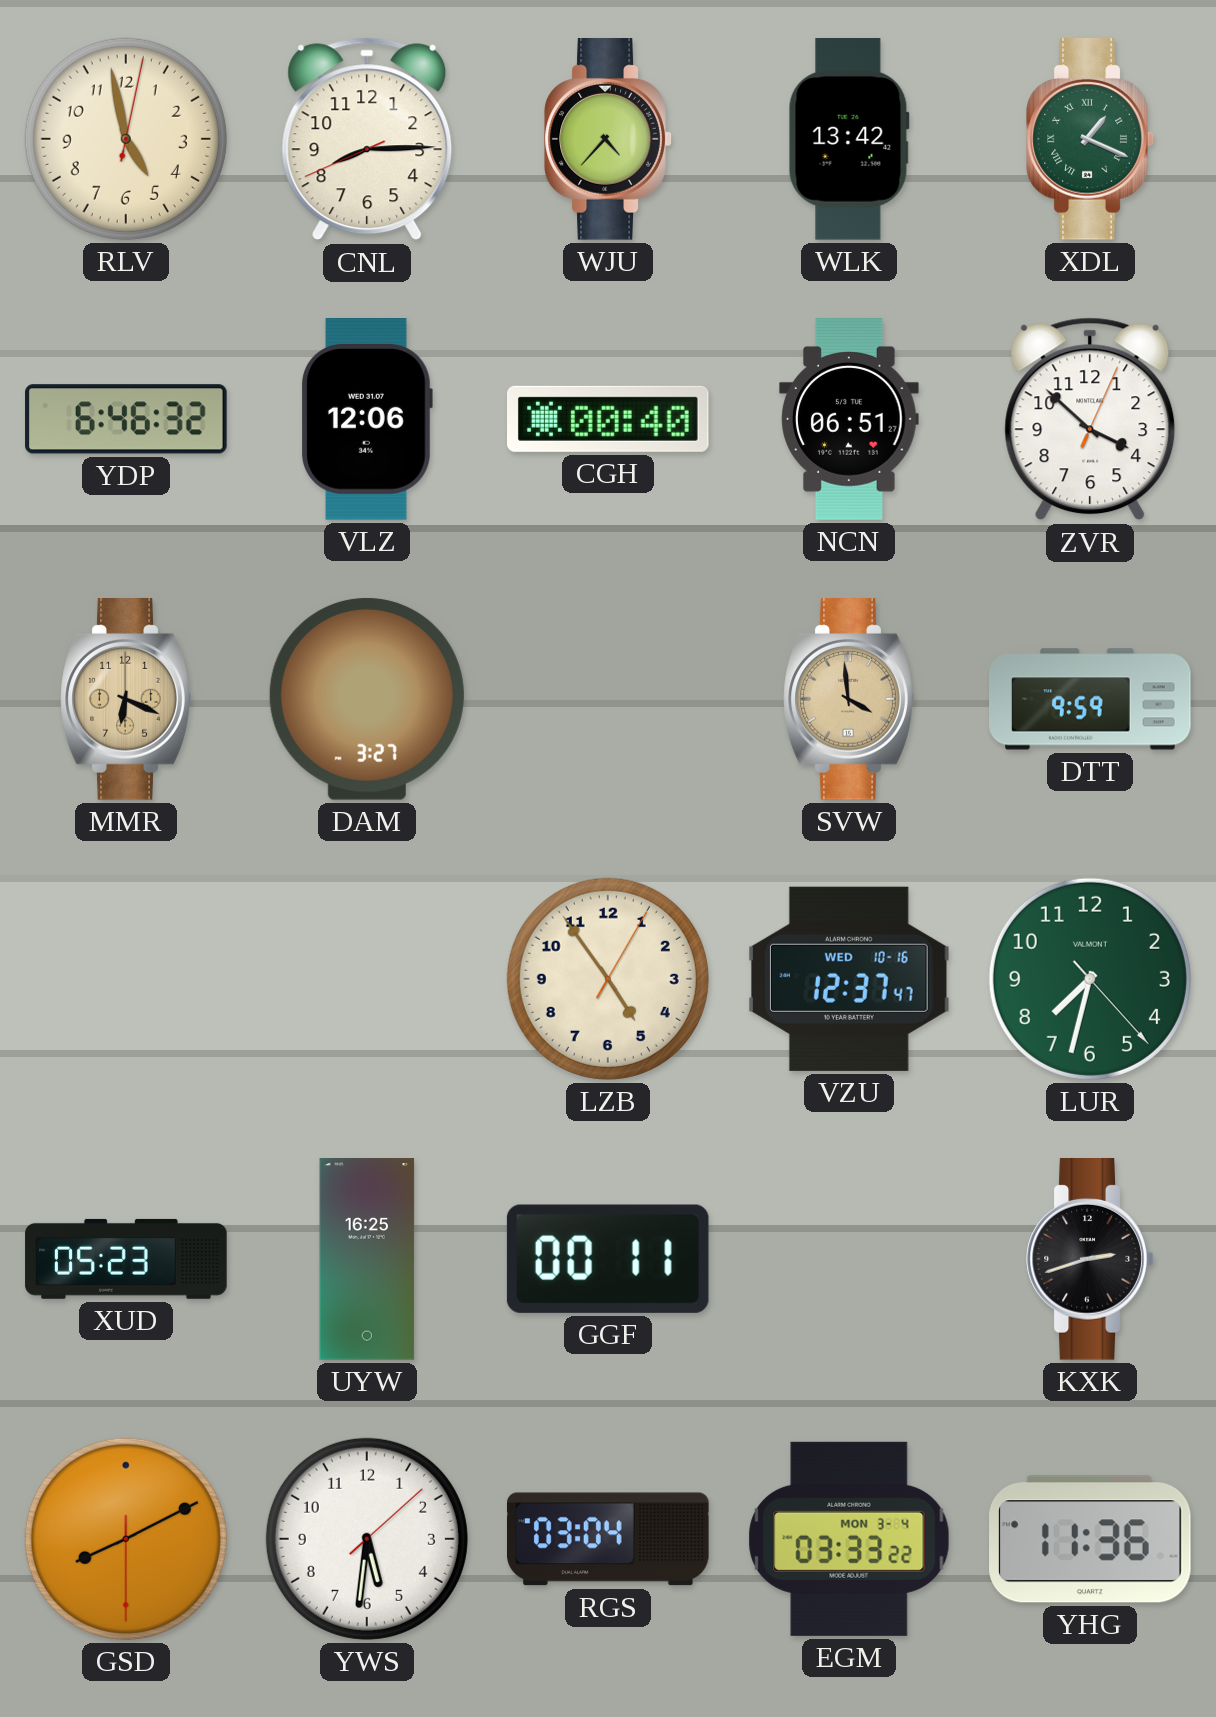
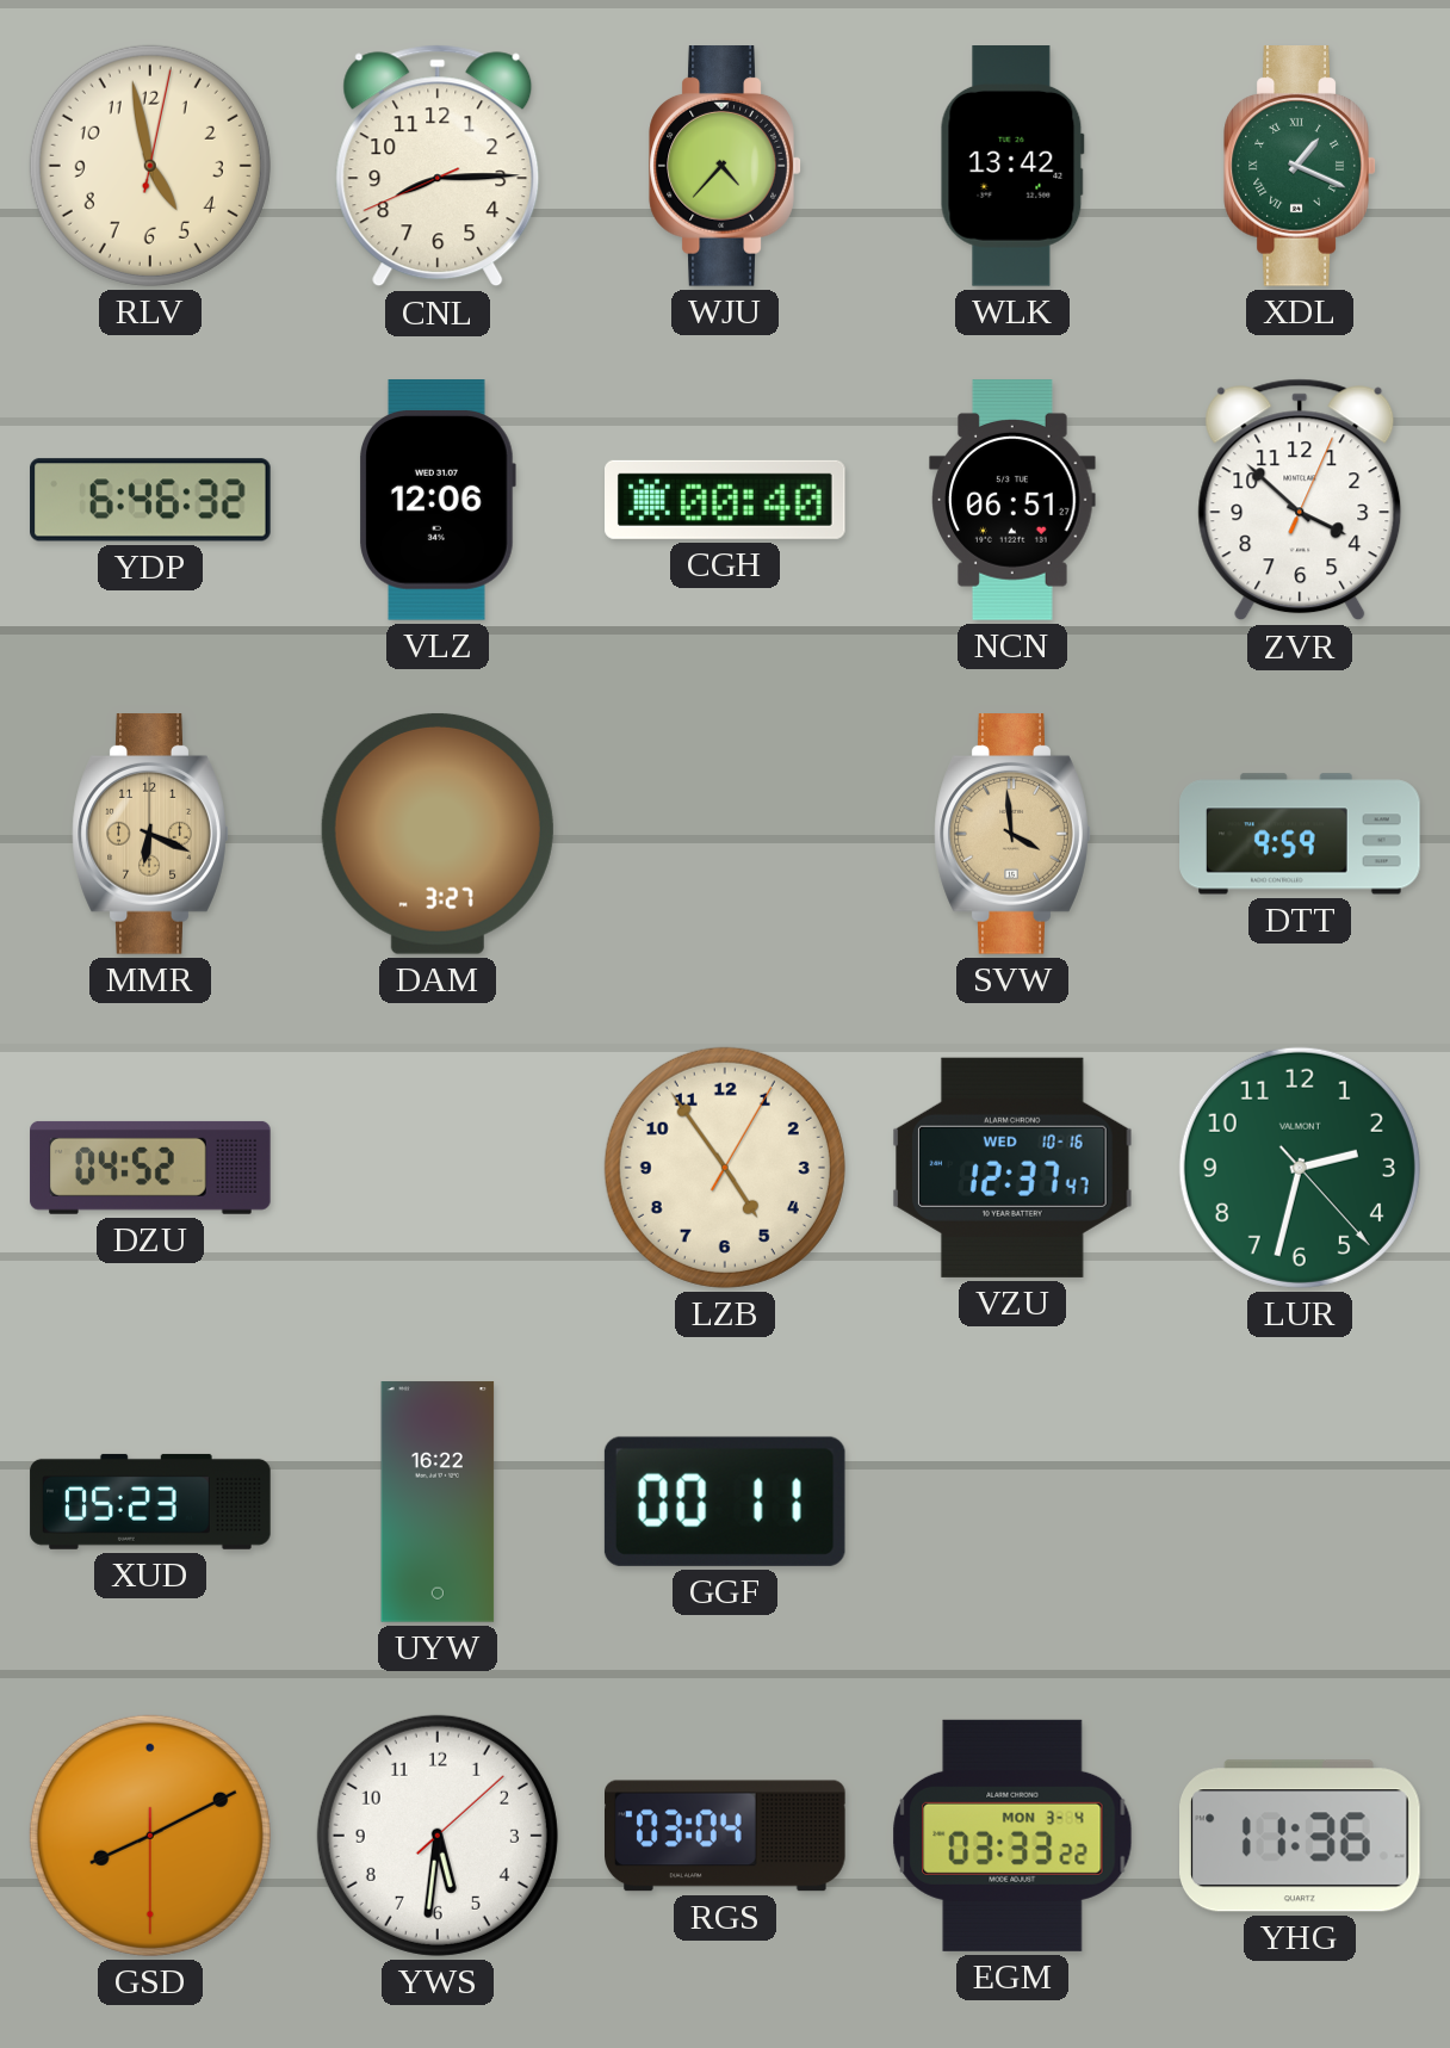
DZU: none -> 04:52
LUR: 7:32 -> 2:32
UYW: 16:25 -> 16:22
KXK: 2:42 -> none
